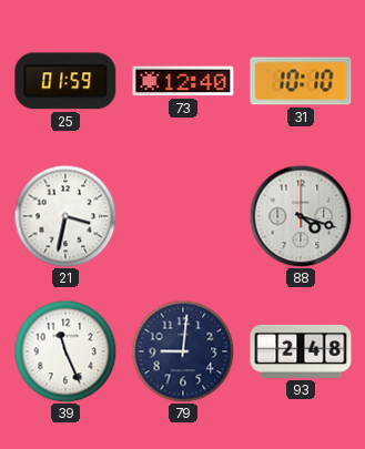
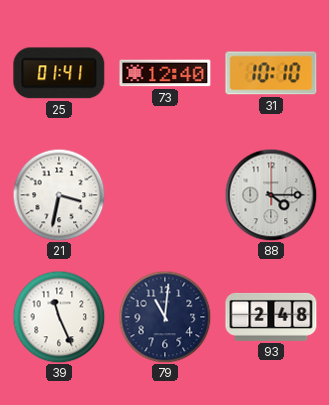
25: 01:59 -> 01:41
88: 4:18 -> 4:15
79: 9:01 -> 11:01
